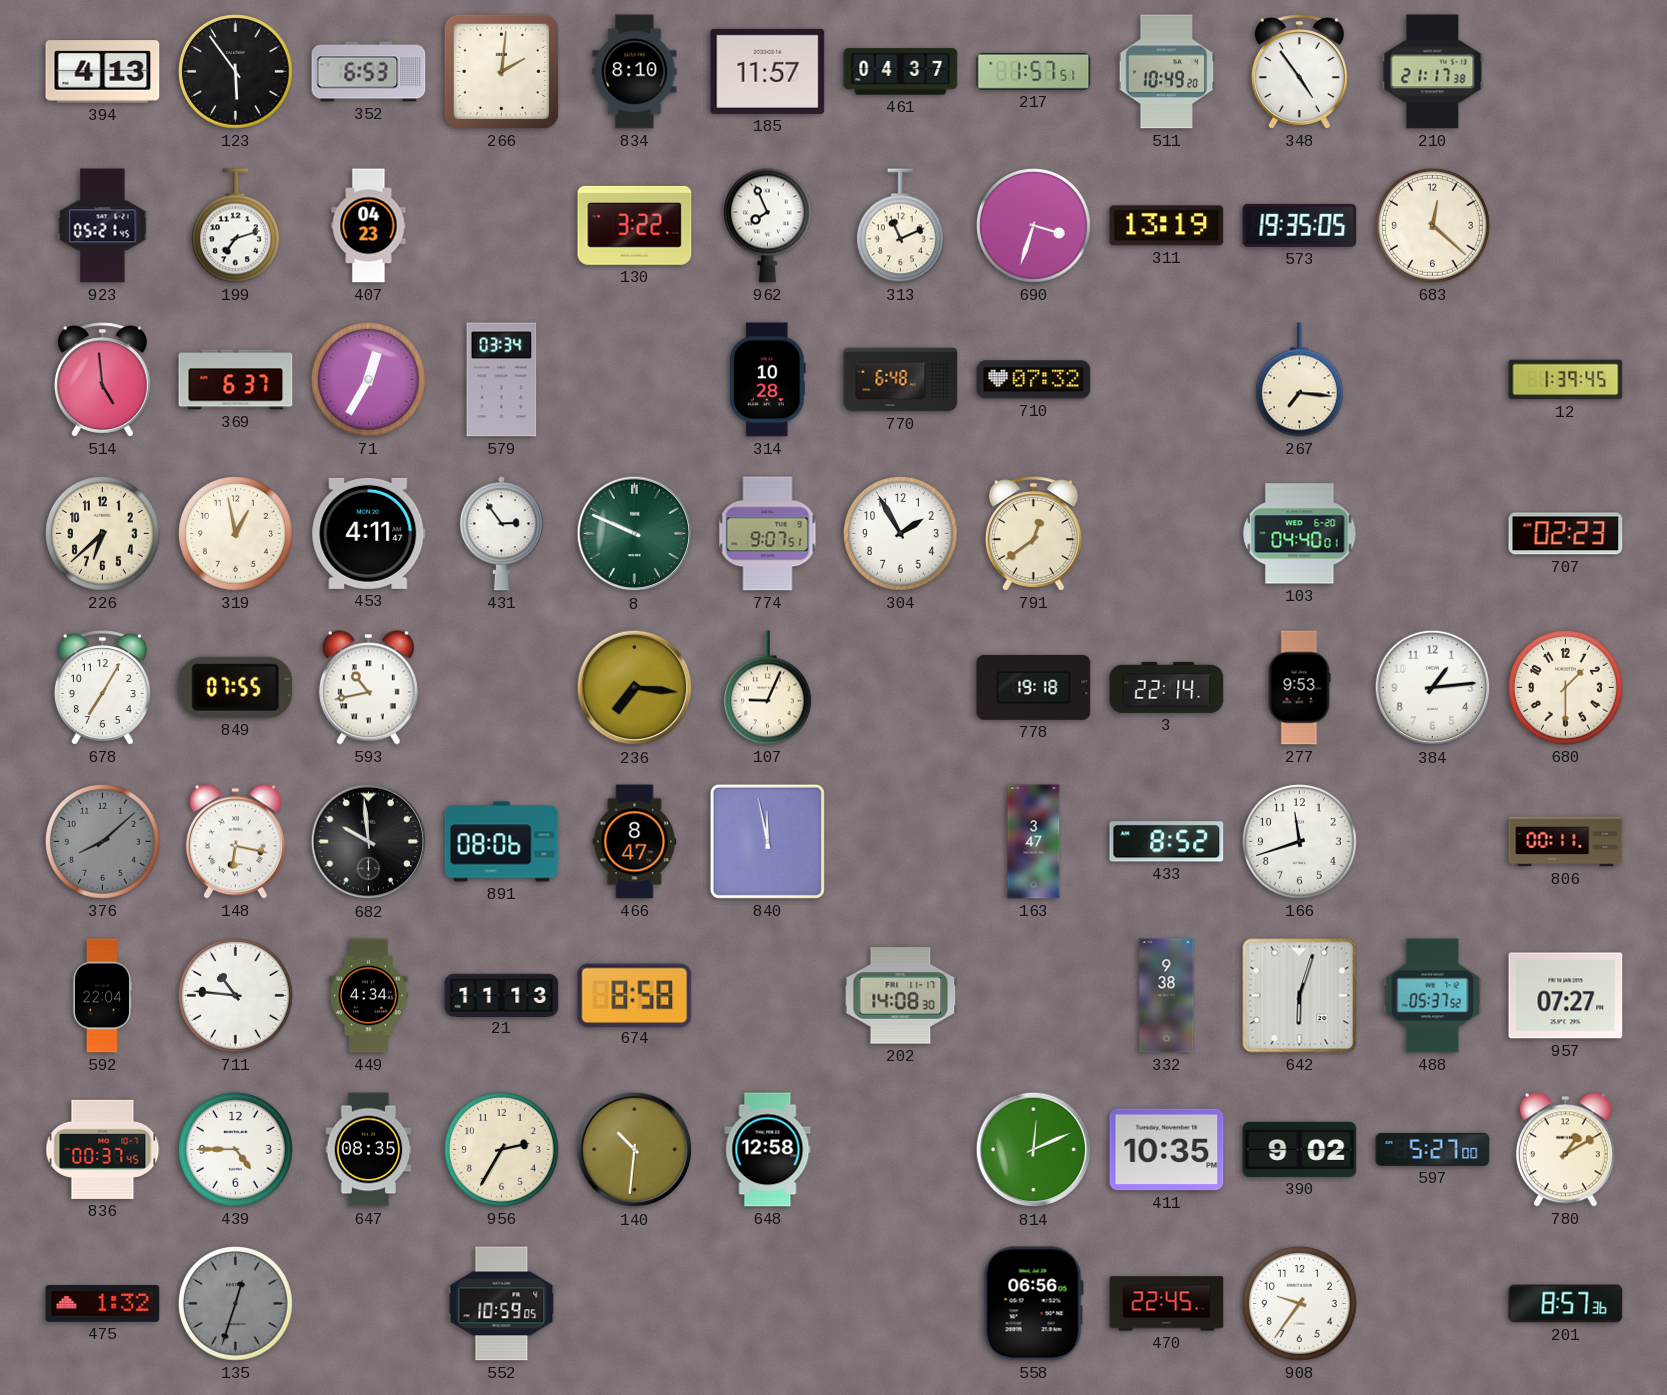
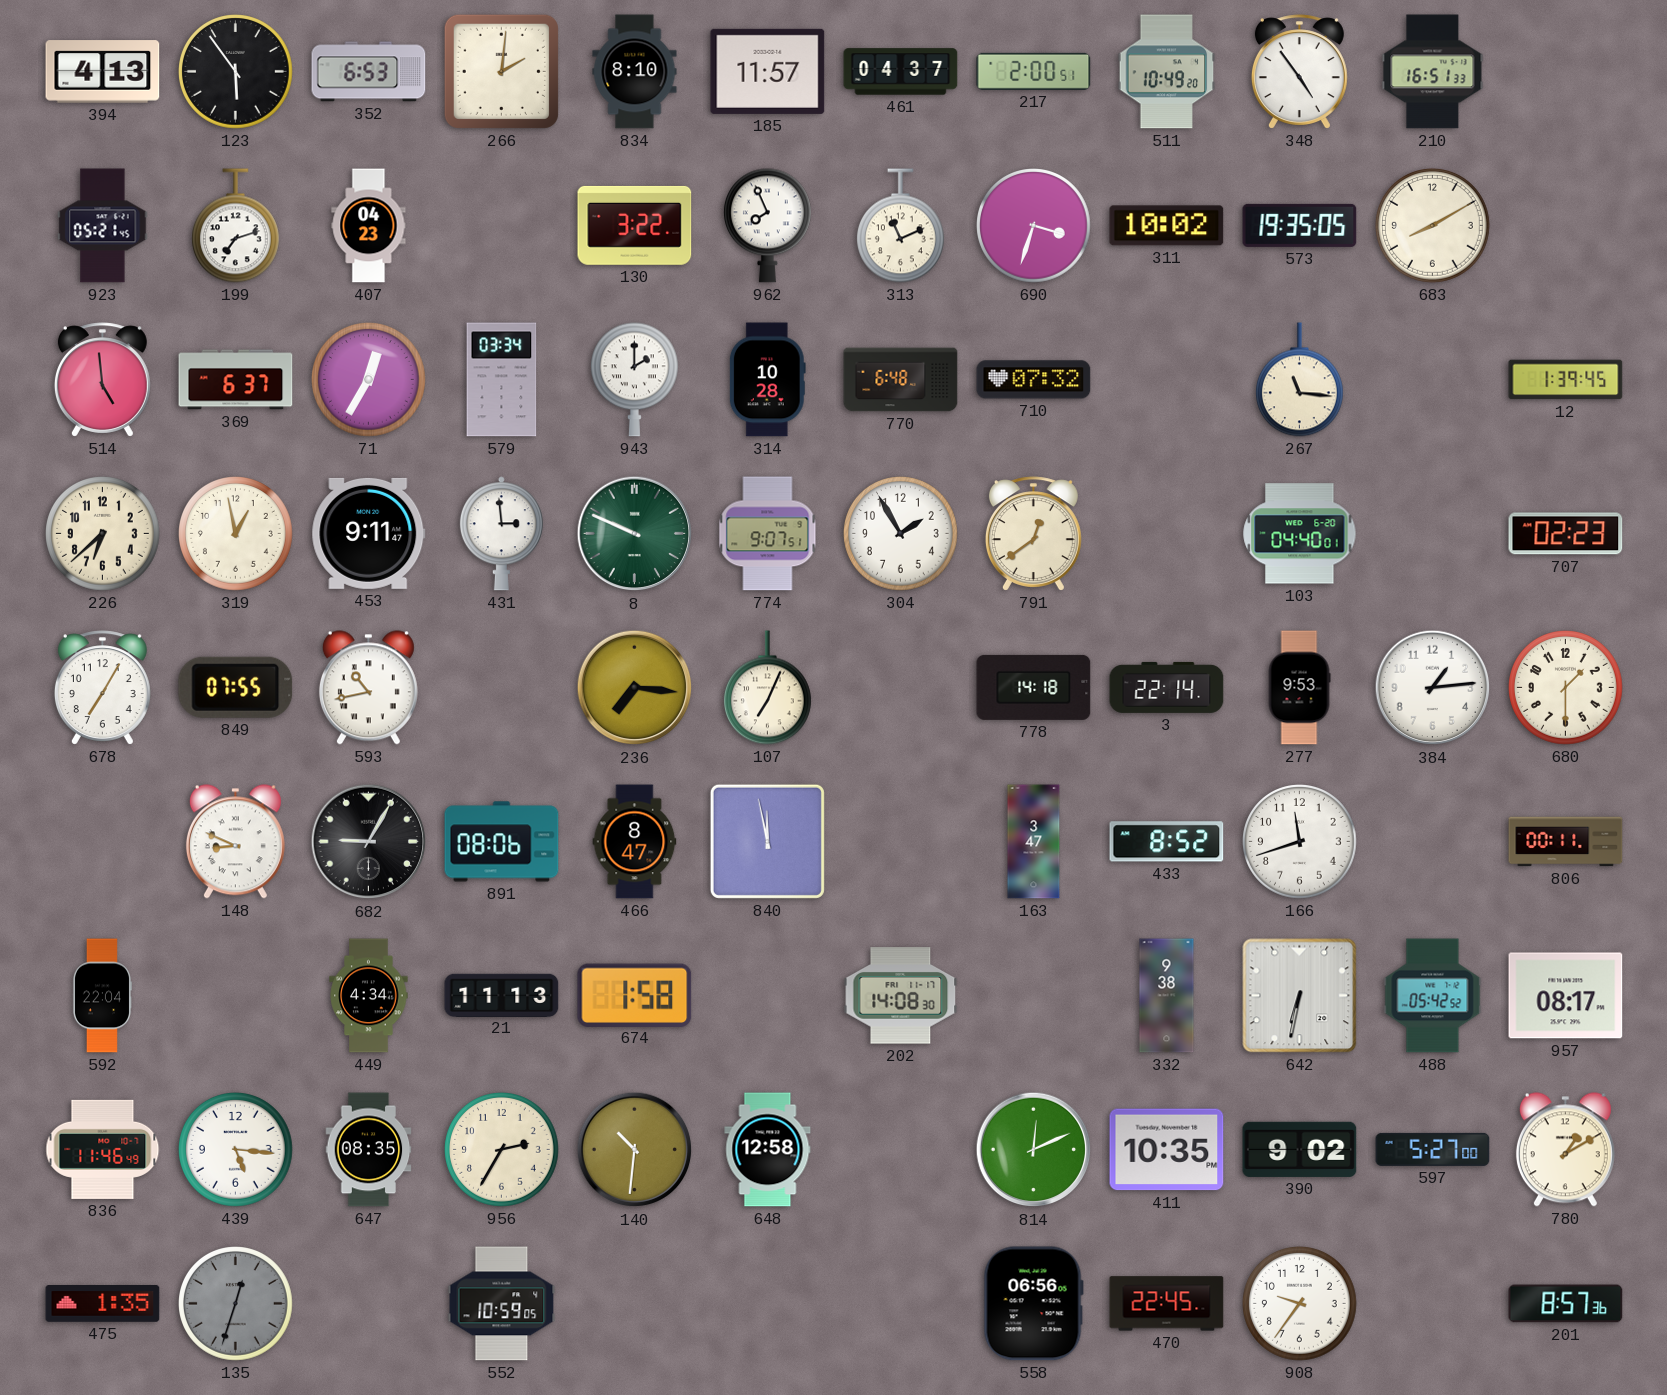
217: 1:57 -> 2:00
210: 21:17 -> 16:51
311: 13:19 -> 10:02
683: 12:22 -> 8:10
943: none -> 2:00
267: 7:16 -> 11:16
453: 4:11 -> 9:11
431: 2:54 -> 2:59
107: 9:04 -> 7:04
778: 19:18 -> 14:18
376: 8:08 -> none
148: 6:17 -> 8:49
682: 9:59 -> 9:05
711: 10:46 -> none
674: 8:58 -> 1:58
642: 6:03 -> 6:32
488: 05:37 -> 05:42
957: 07:27 -> 08:17
836: 00:37 -> 11:46
439: 4:45 -> 5:16
475: 1:32 -> 1:35
